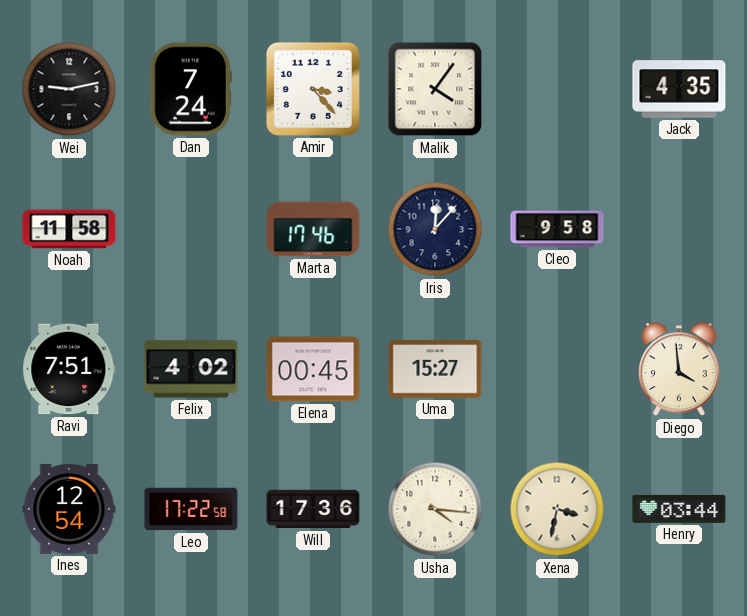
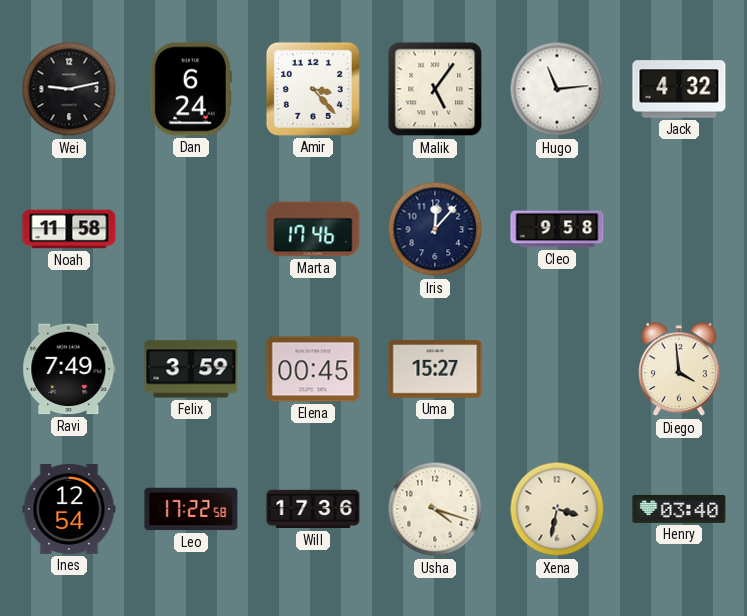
Dan: 7:24 -> 6:24
Malik: 4:06 -> 5:06
Hugo: none -> 11:14
Jack: 4:35 -> 4:32
Ravi: 7:51 -> 7:49
Felix: 4:02 -> 3:59
Usha: 4:16 -> 4:18
Henry: 03:44 -> 03:40
